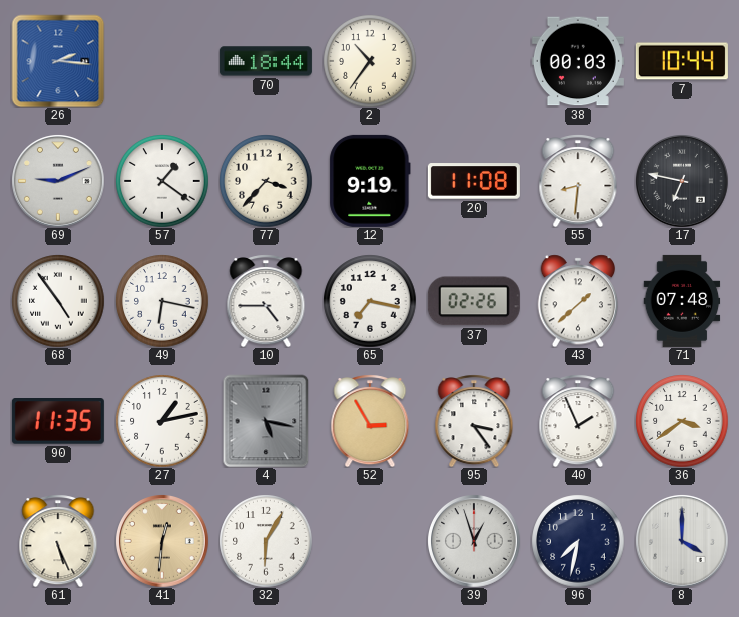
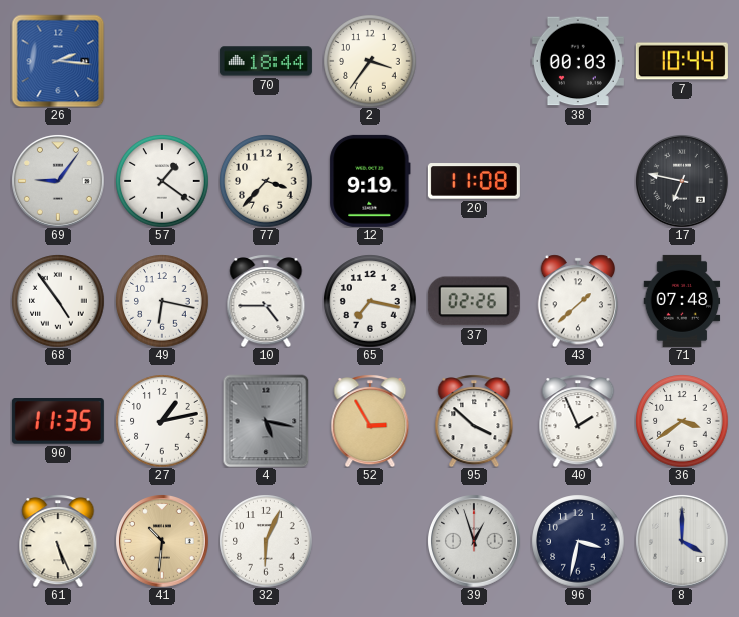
2: 10:36 -> 3:36
69: 9:11 -> 9:06
55: 8:31 -> none
95: 3:24 -> 3:52
41: 12:31 -> 10:31
32: 6:05 -> 6:04
96: 7:32 -> 3:32
